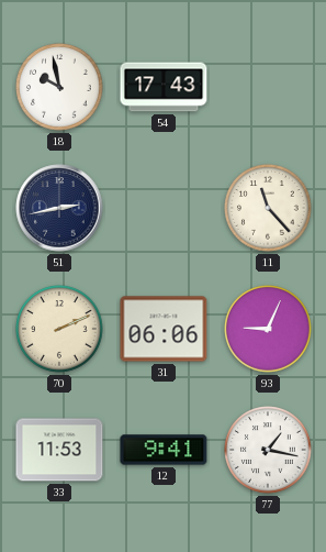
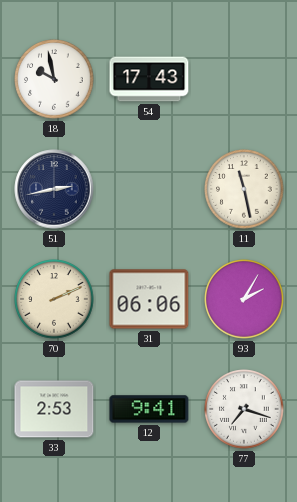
11: 11:23 -> 11:28
93: 9:04 -> 2:05
33: 11:53 -> 2:53
77: 1:17 -> 7:18
